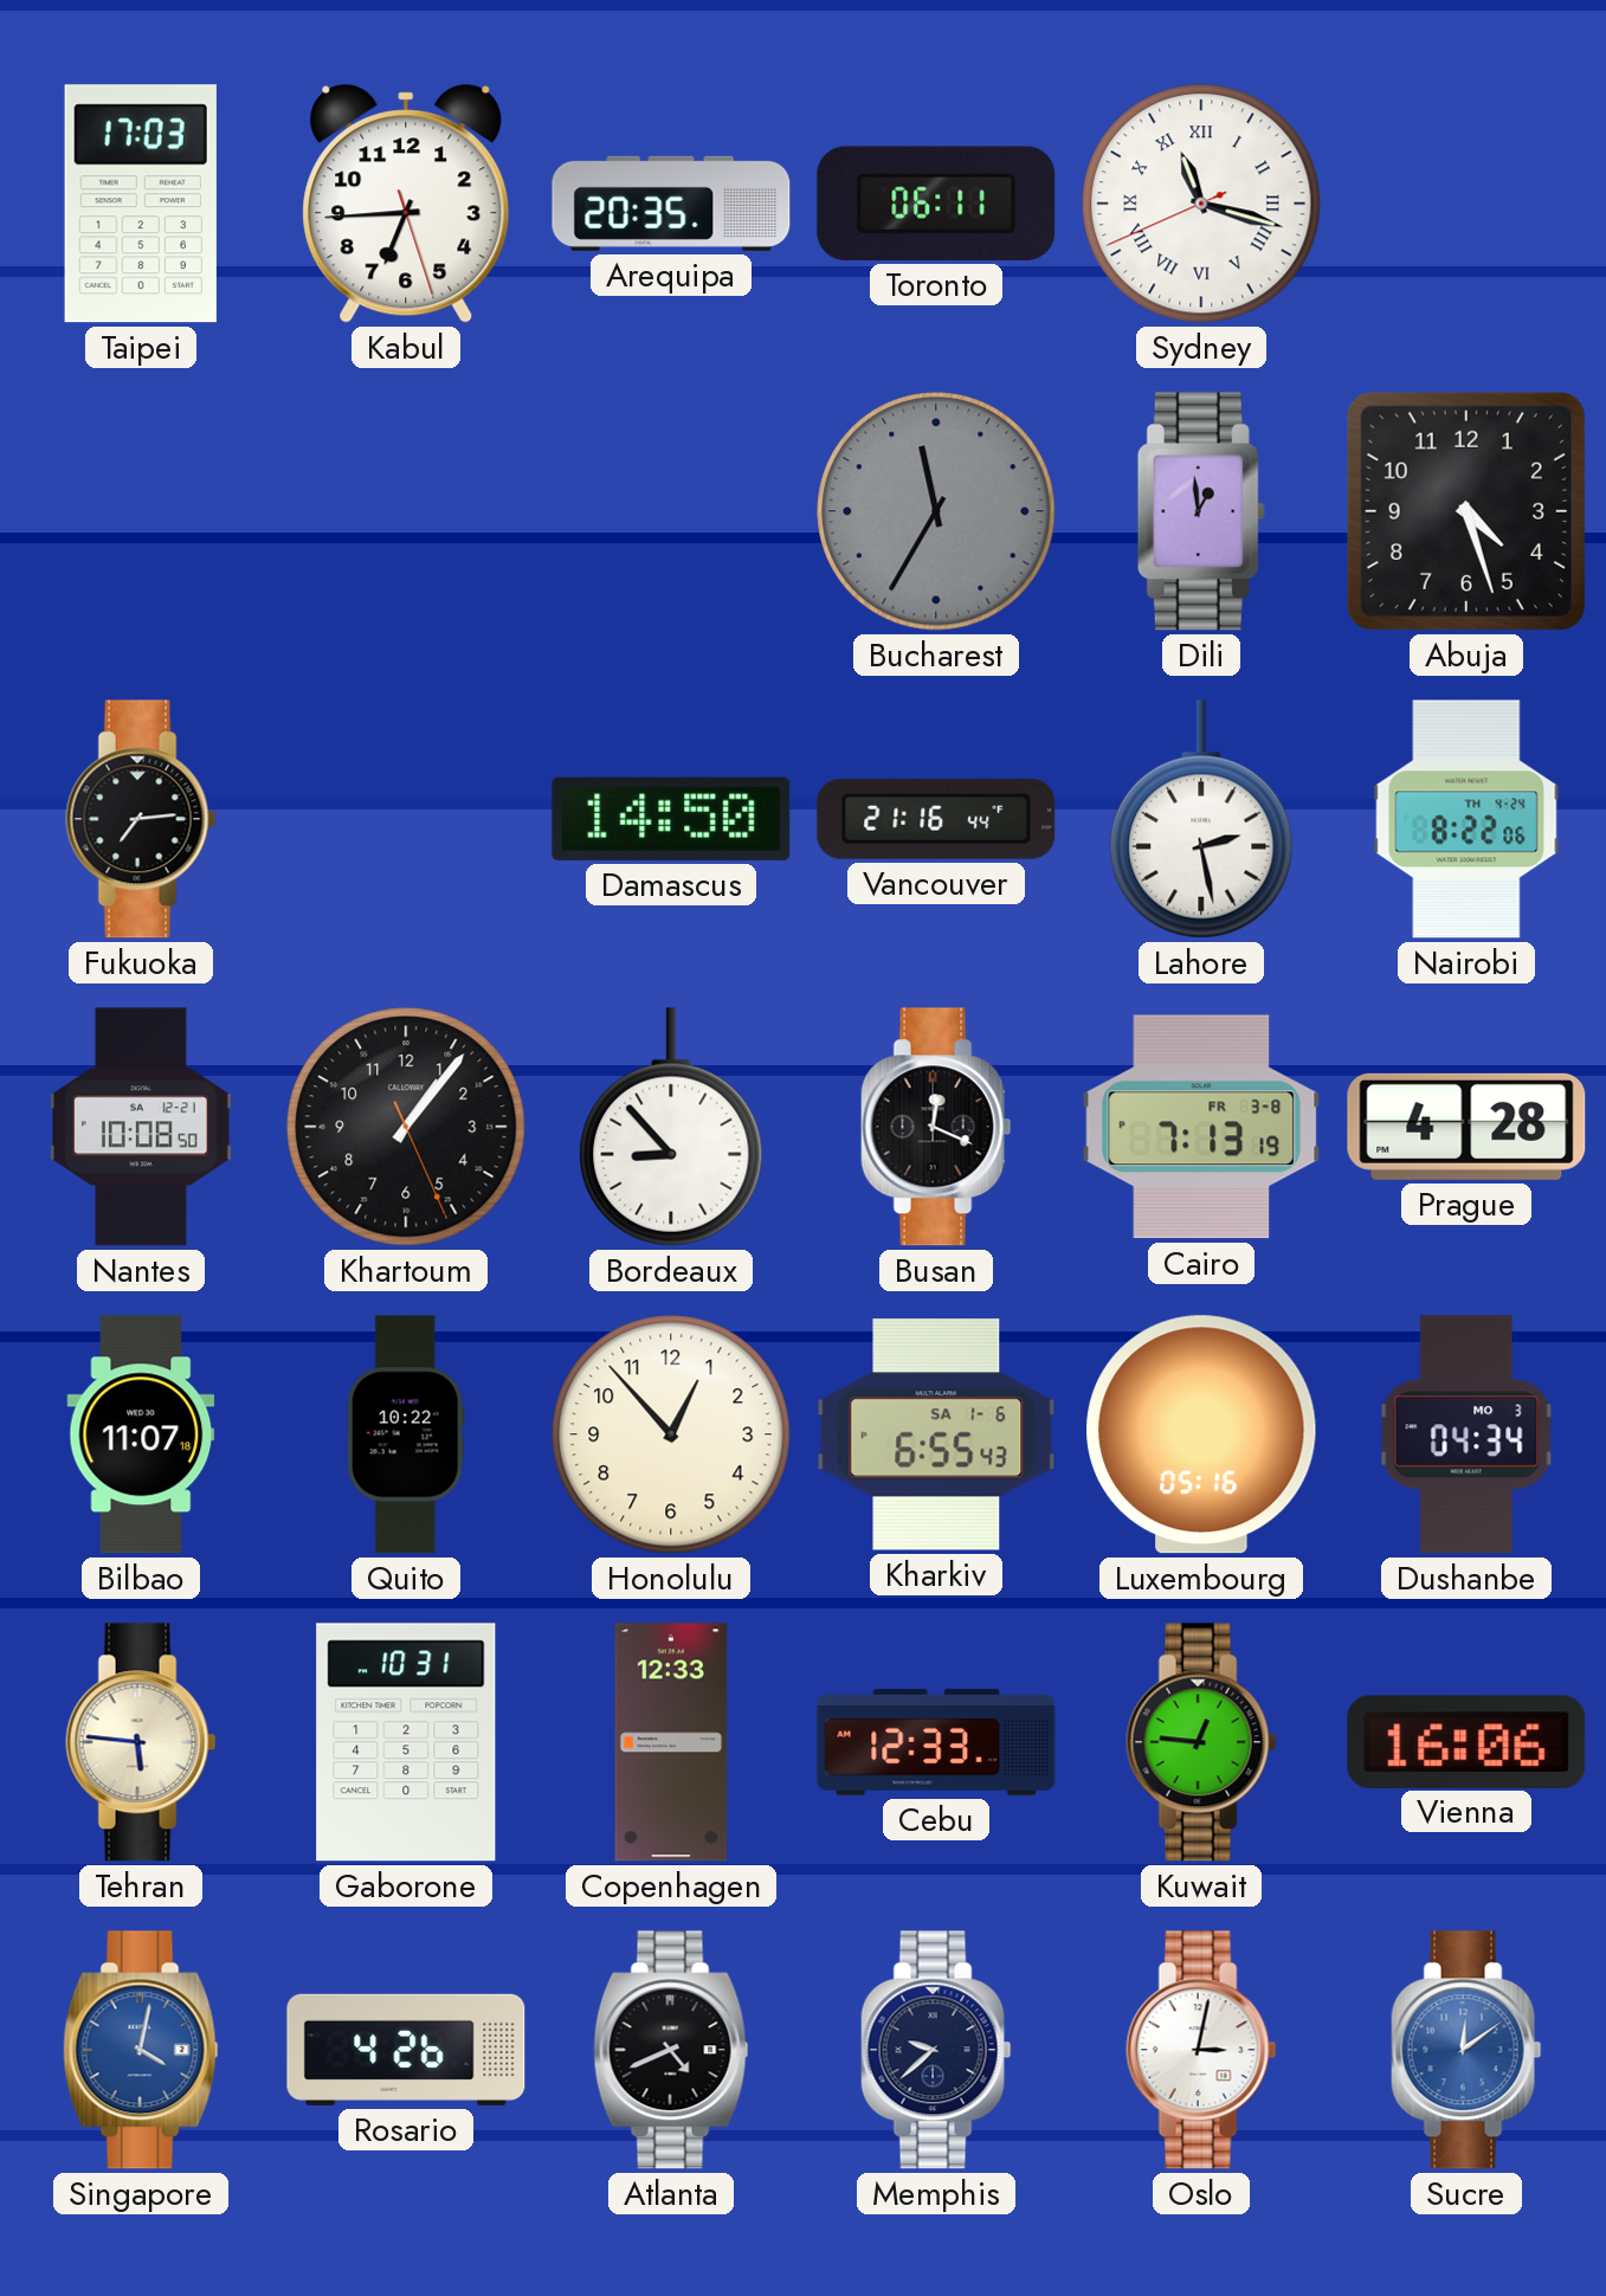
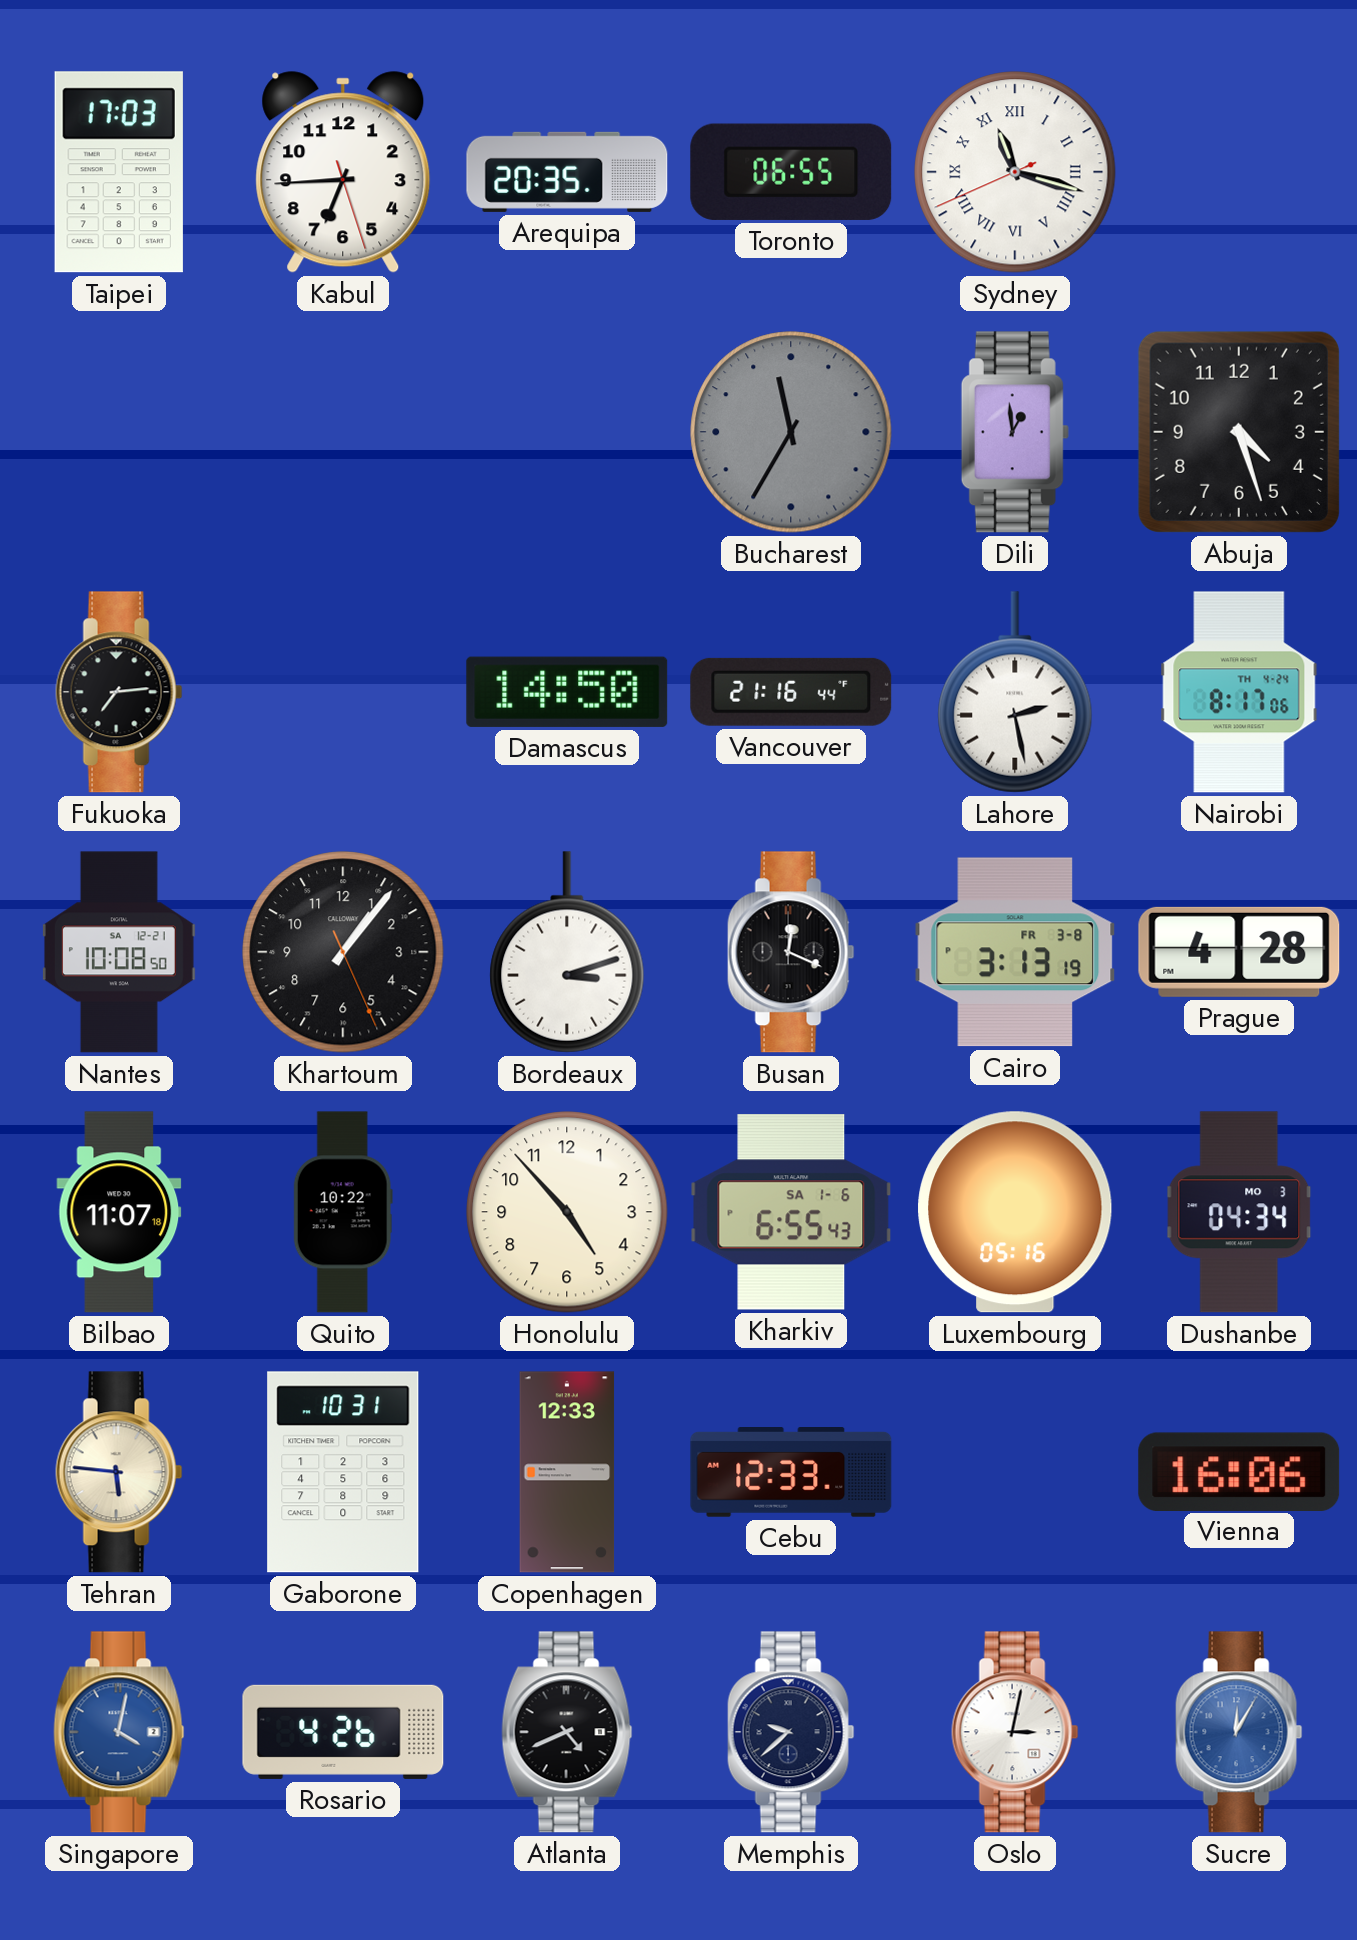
Toronto: 06:11 -> 06:55
Nairobi: 8:22 -> 8:17
Bordeaux: 8:53 -> 3:12
Cairo: 7:13 -> 3:13
Honolulu: 12:53 -> 4:53
Kuwait: 12:46 -> none
Sucre: 12:09 -> 12:05
